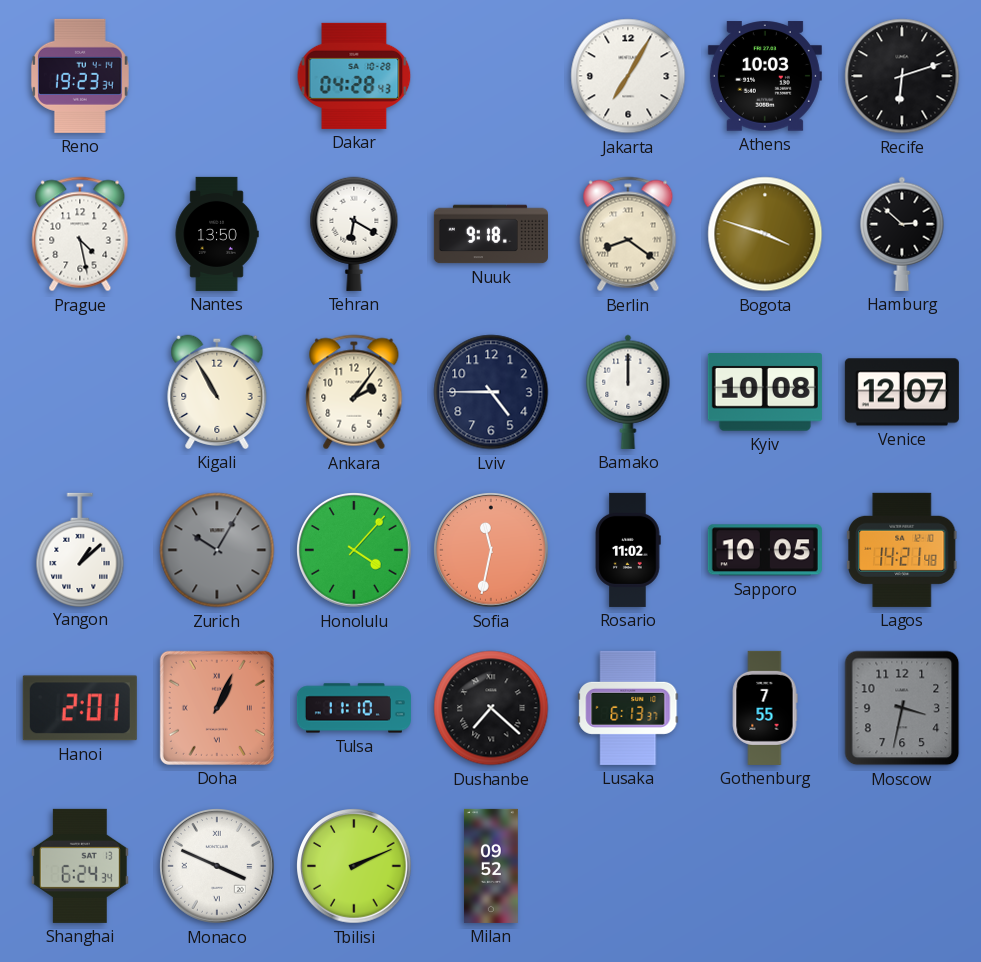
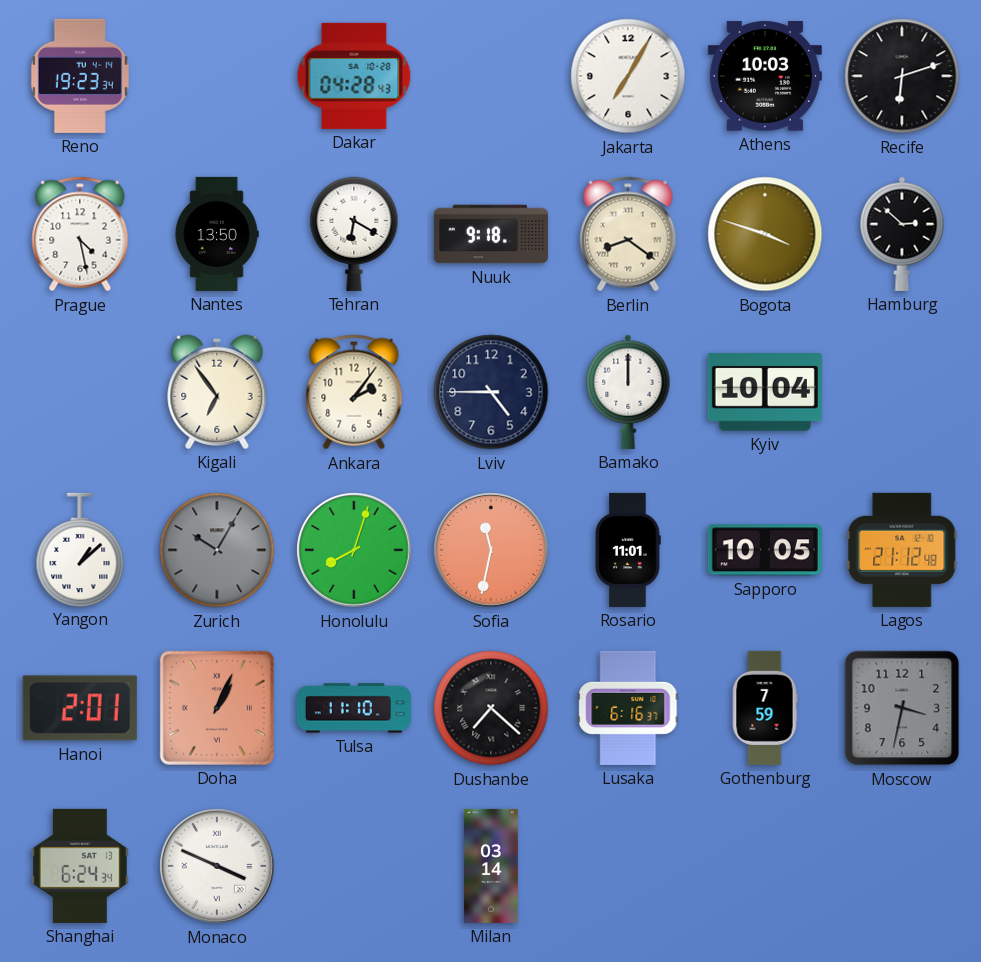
Kigali: 10:55 -> 6:54
Kyiv: 10:08 -> 10:04
Venice: 12:07 -> none
Honolulu: 4:07 -> 8:03
Rosario: 11:02 -> 11:01
Lagos: 14:21 -> 21:12
Lusaka: 6:13 -> 6:16
Gothenburg: 7:55 -> 7:59
Tbilisi: 2:11 -> none
Milan: 09:52 -> 03:14
